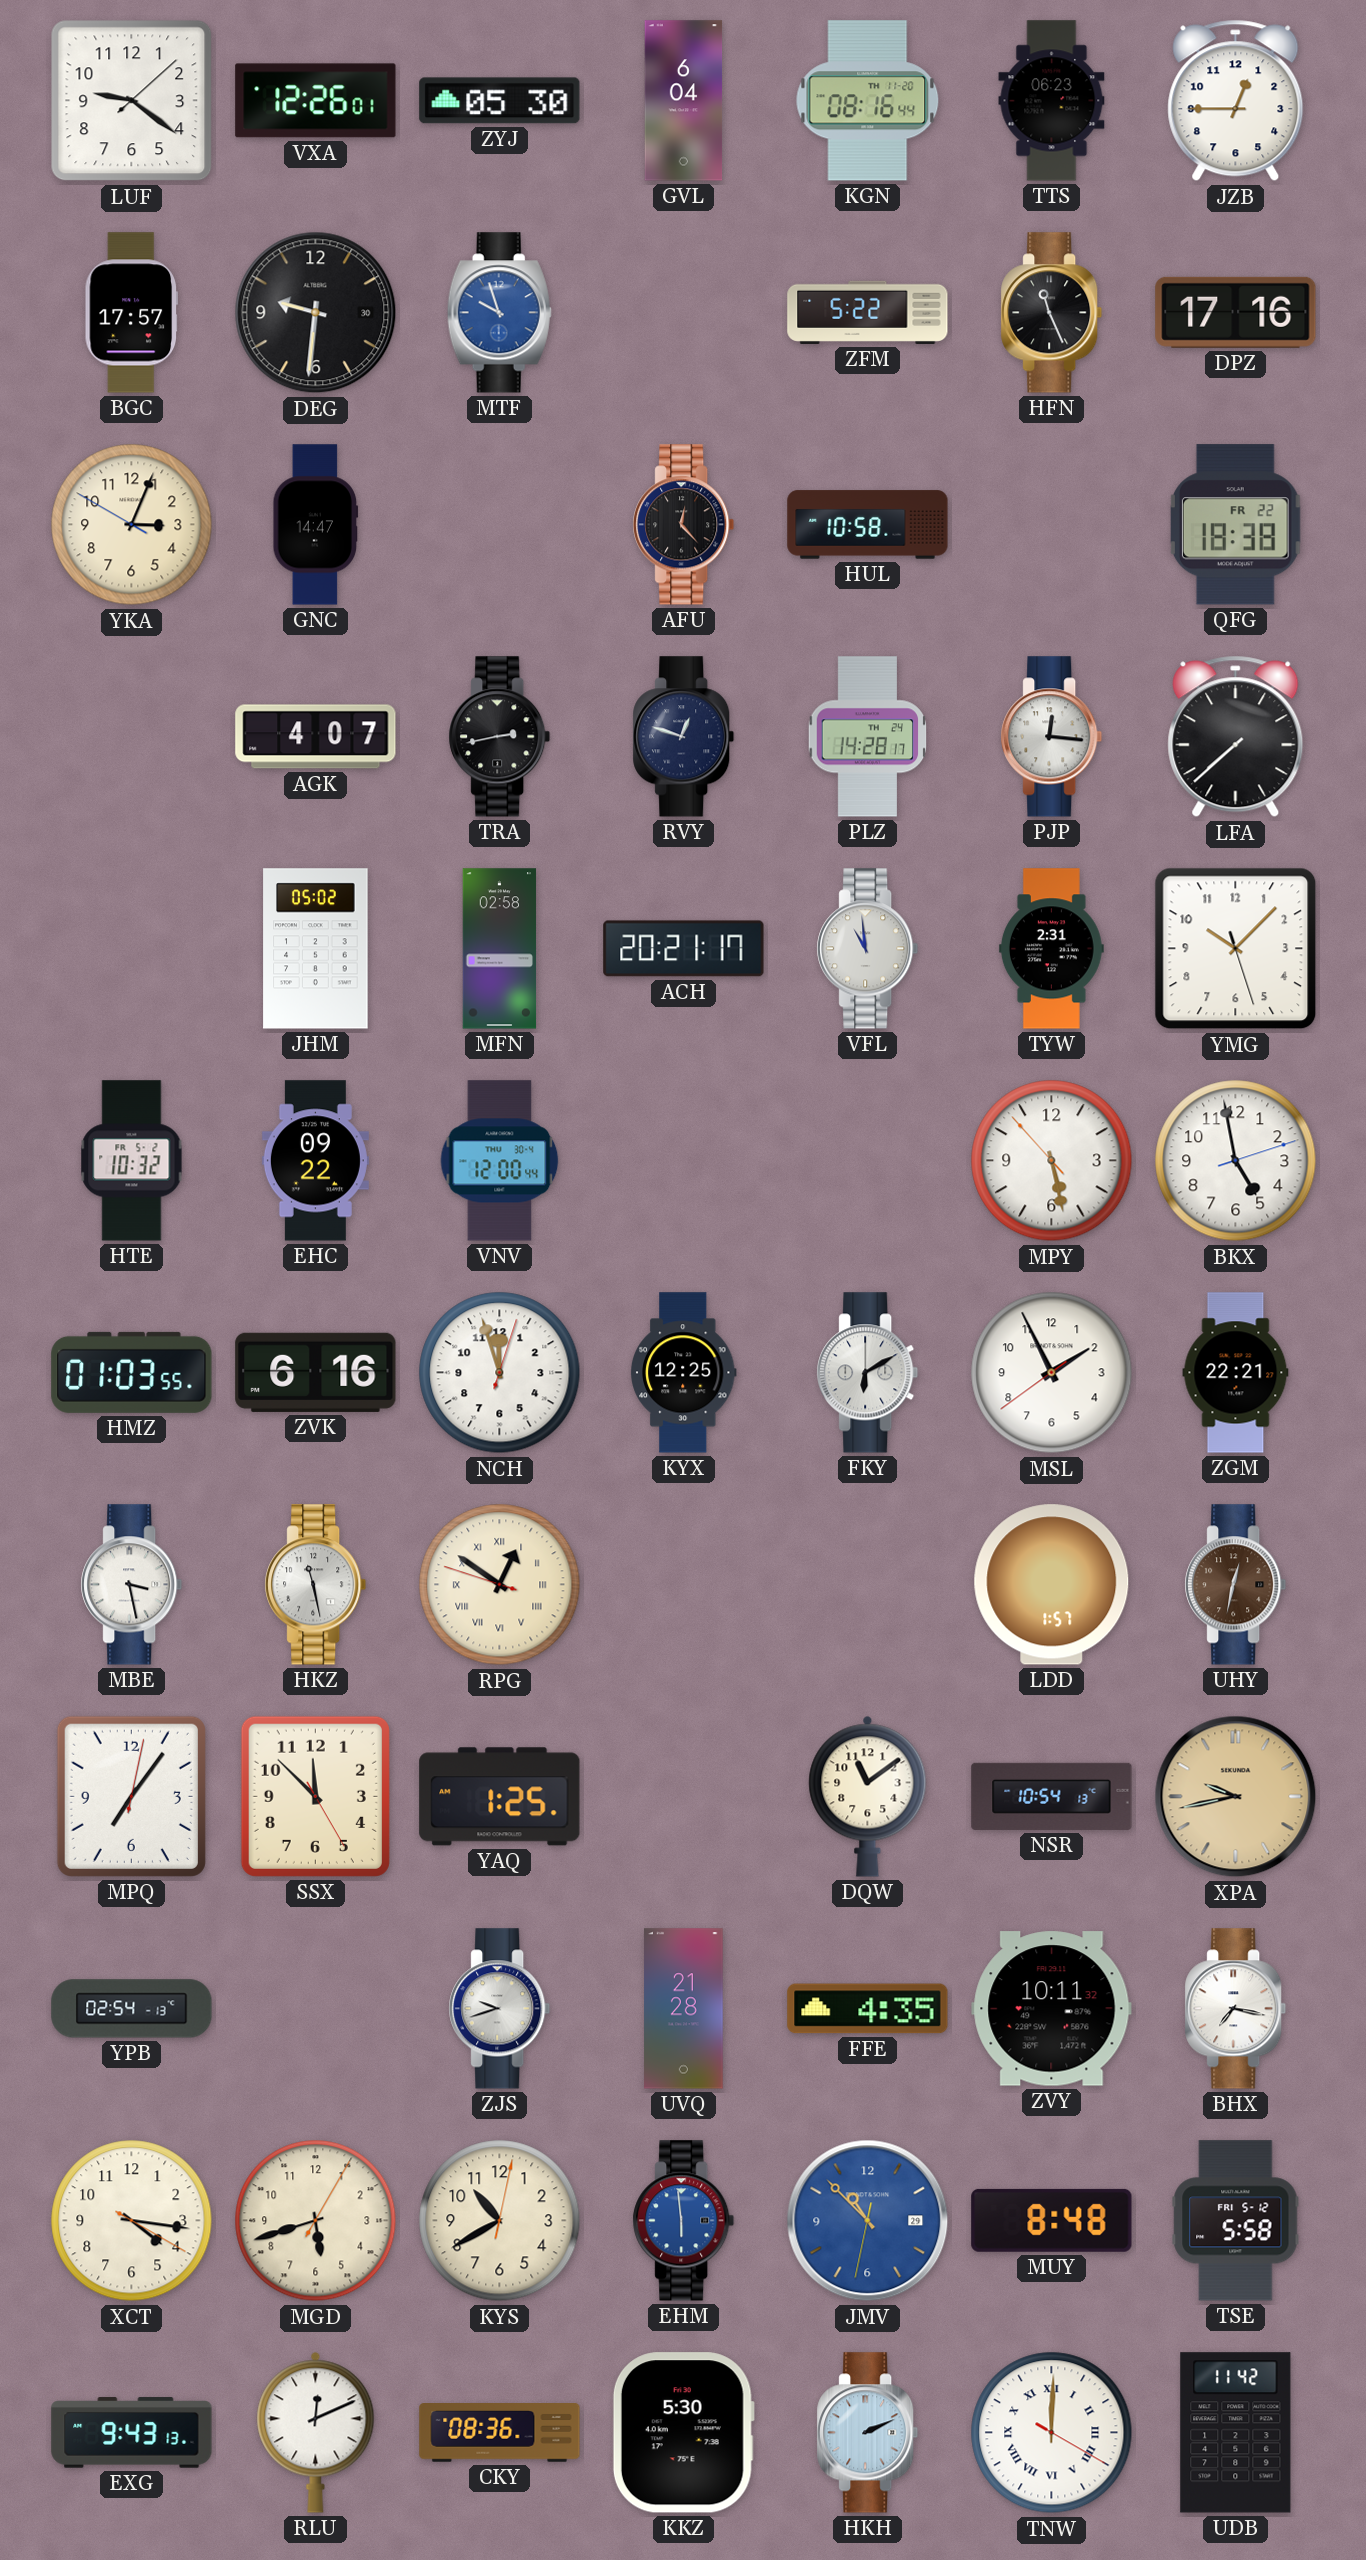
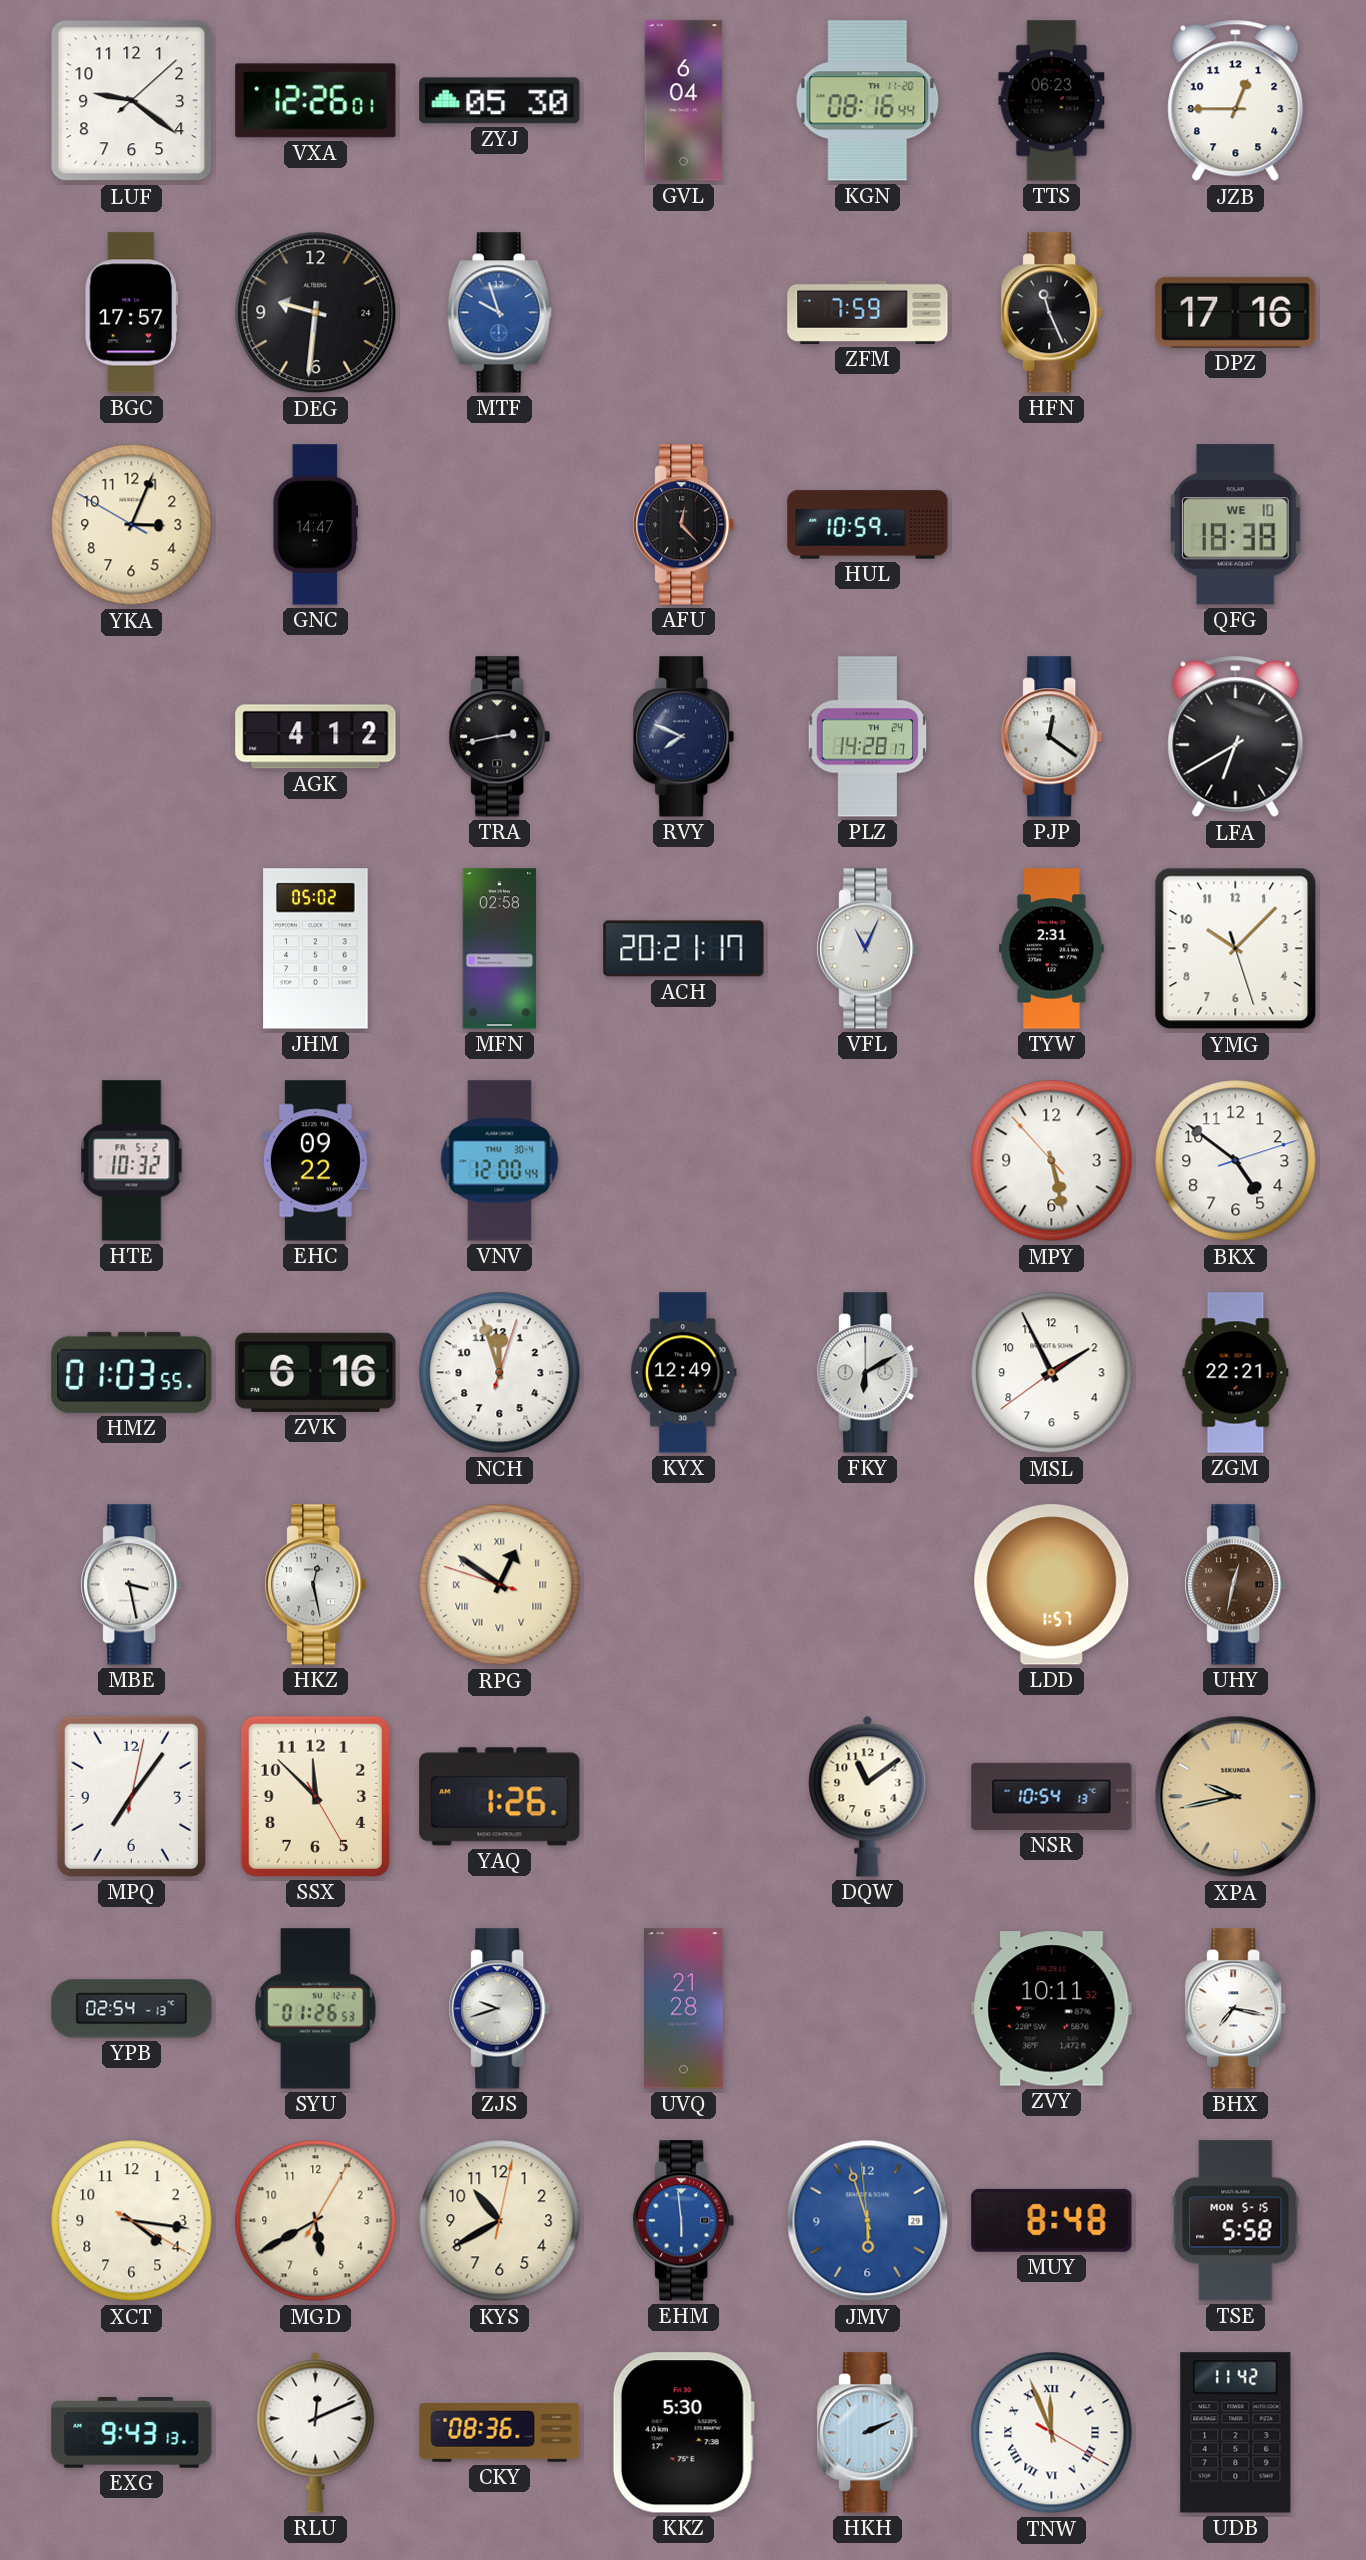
DEG date: 30 -> 24
ZFM: 5:22 -> 7:59
HUL: 10:58 -> 10:59
QFG date: FR 22 -> WE 10
AGK: 4:07 -> 4:12
RVY: 12:48 -> 7:49
PJP: 12:16 -> 12:21
LFA: 7:38 -> 6:40
VFL: 10:59 -> 11:04
BKX: 4:58 -> 4:51
KYX: 12:25 -> 12:49
HKZ: 11:28 -> 12:28
YAQ: 1:25 -> 1:26
SYU: none -> 01:26
FFE: 4:35 -> none
MGD: 5:42 -> 5:40
JMV: 10:52 -> 5:56
TSE date: FRI 5-12 -> MON 5-15
TNW: 12:00 -> 11:56
